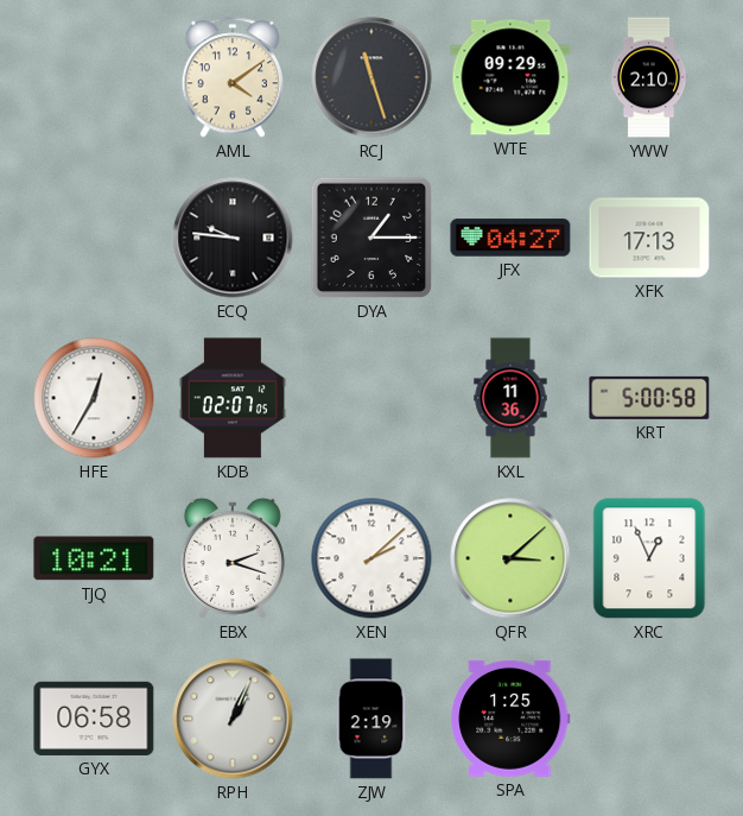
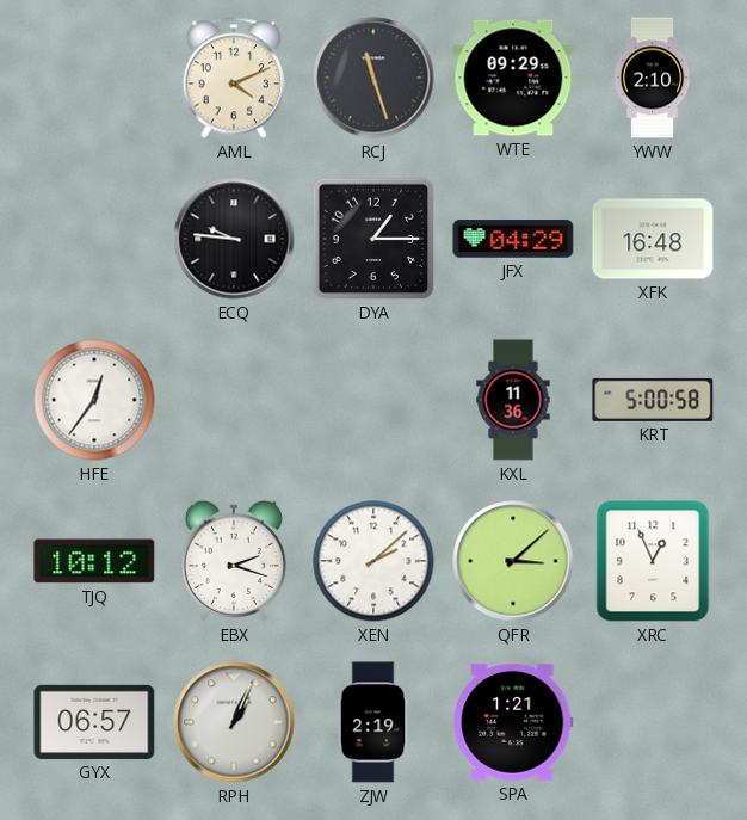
AML: 4:09 -> 4:11
JFX: 04:27 -> 04:29
XFK: 17:13 -> 16:48
HFE: 12:35 -> 12:36
KDB: 02:07 -> none
TJQ: 10:21 -> 10:12
GYX: 06:58 -> 06:57
SPA: 1:25 -> 1:21
